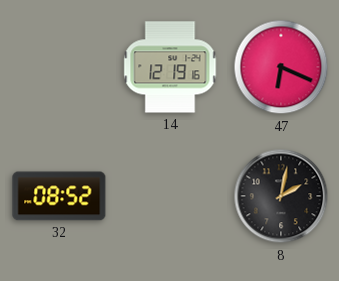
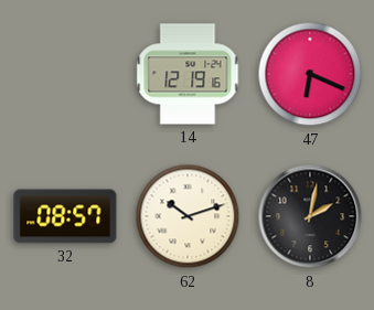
32: 08:52 -> 08:57
62: none -> 10:12
